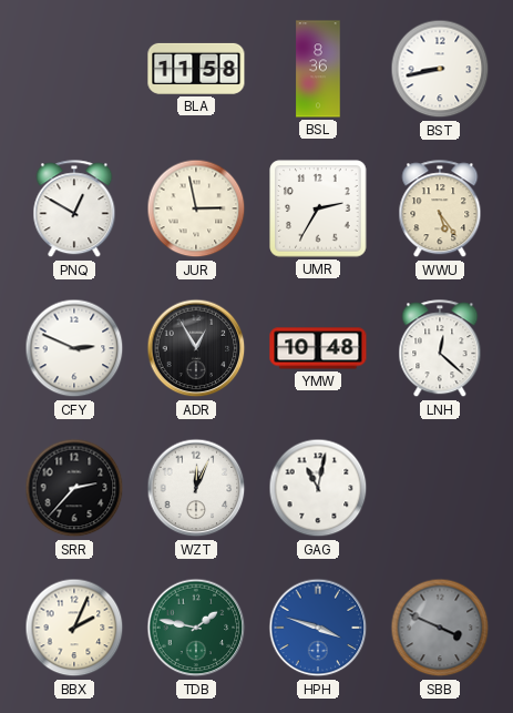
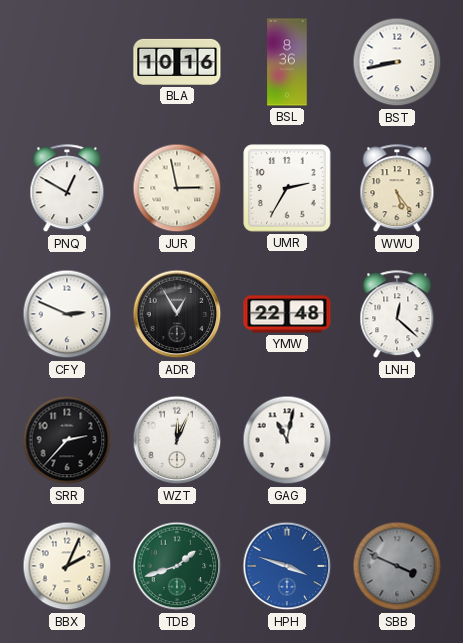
BLA: 11:58 -> 10:16
YMW: 10:48 -> 22:48
TDB: 1:47 -> 1:42
